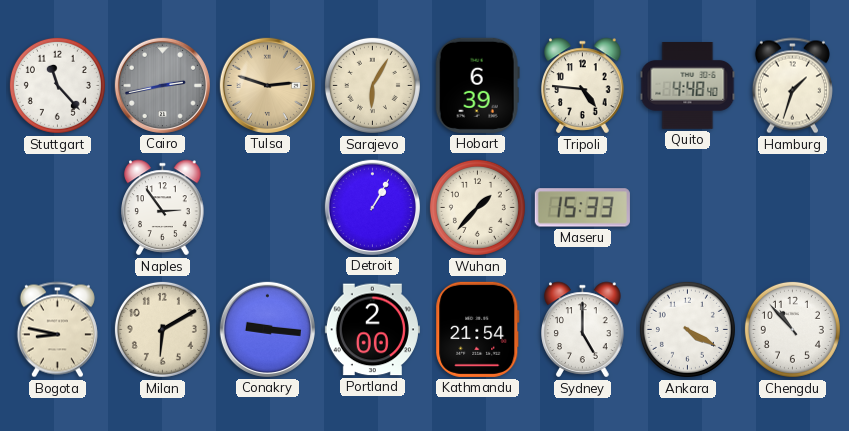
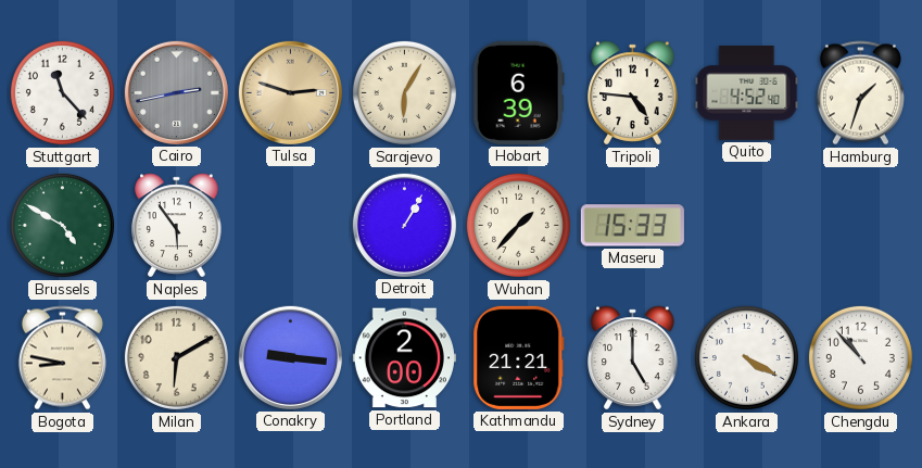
Quito: 4:48 -> 4:52
Brussels: none -> 4:50
Naples: 2:54 -> 5:54
Kathmandu: 21:54 -> 21:21
